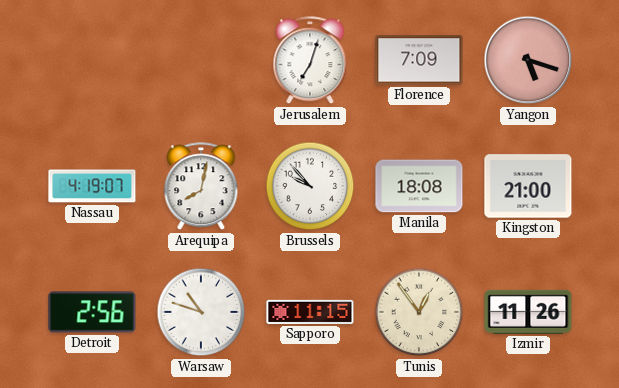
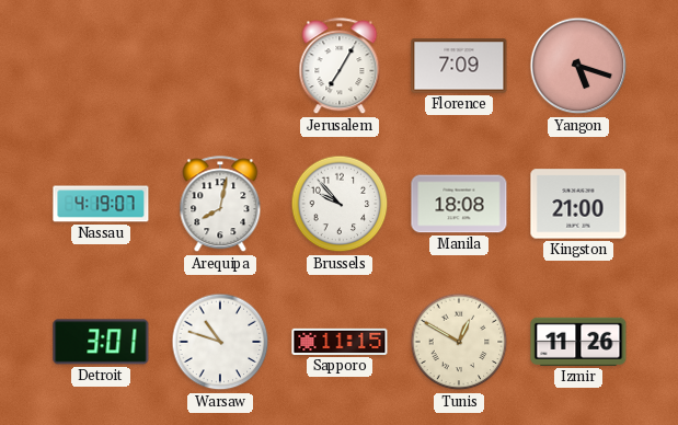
Jerusalem: 7:03 -> 7:05
Detroit: 2:56 -> 3:01
Tunis: 12:54 -> 12:50
